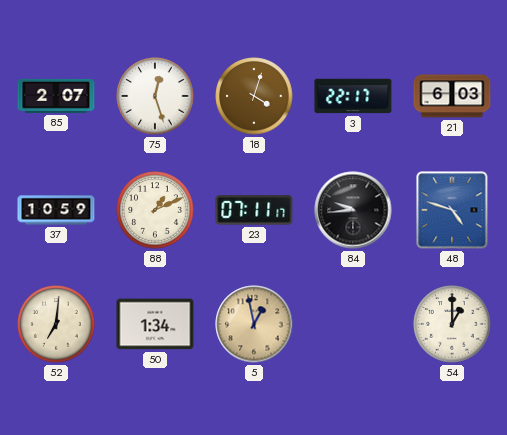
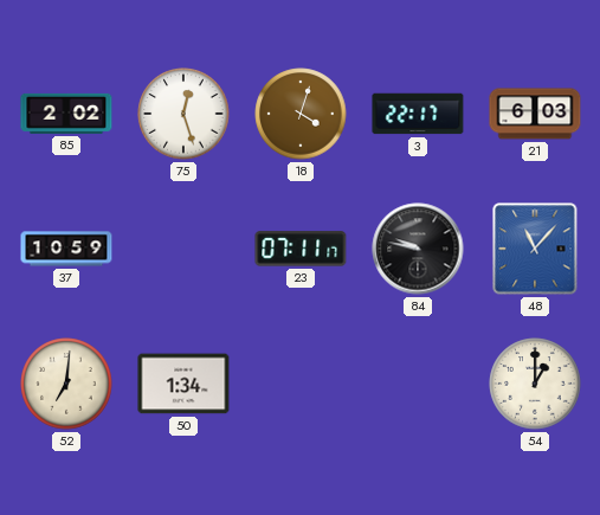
85: 2:07 -> 2:02
88: 1:11 -> none
84: 9:44 -> 9:47
48: 4:48 -> 11:07
5: 12:58 -> none
